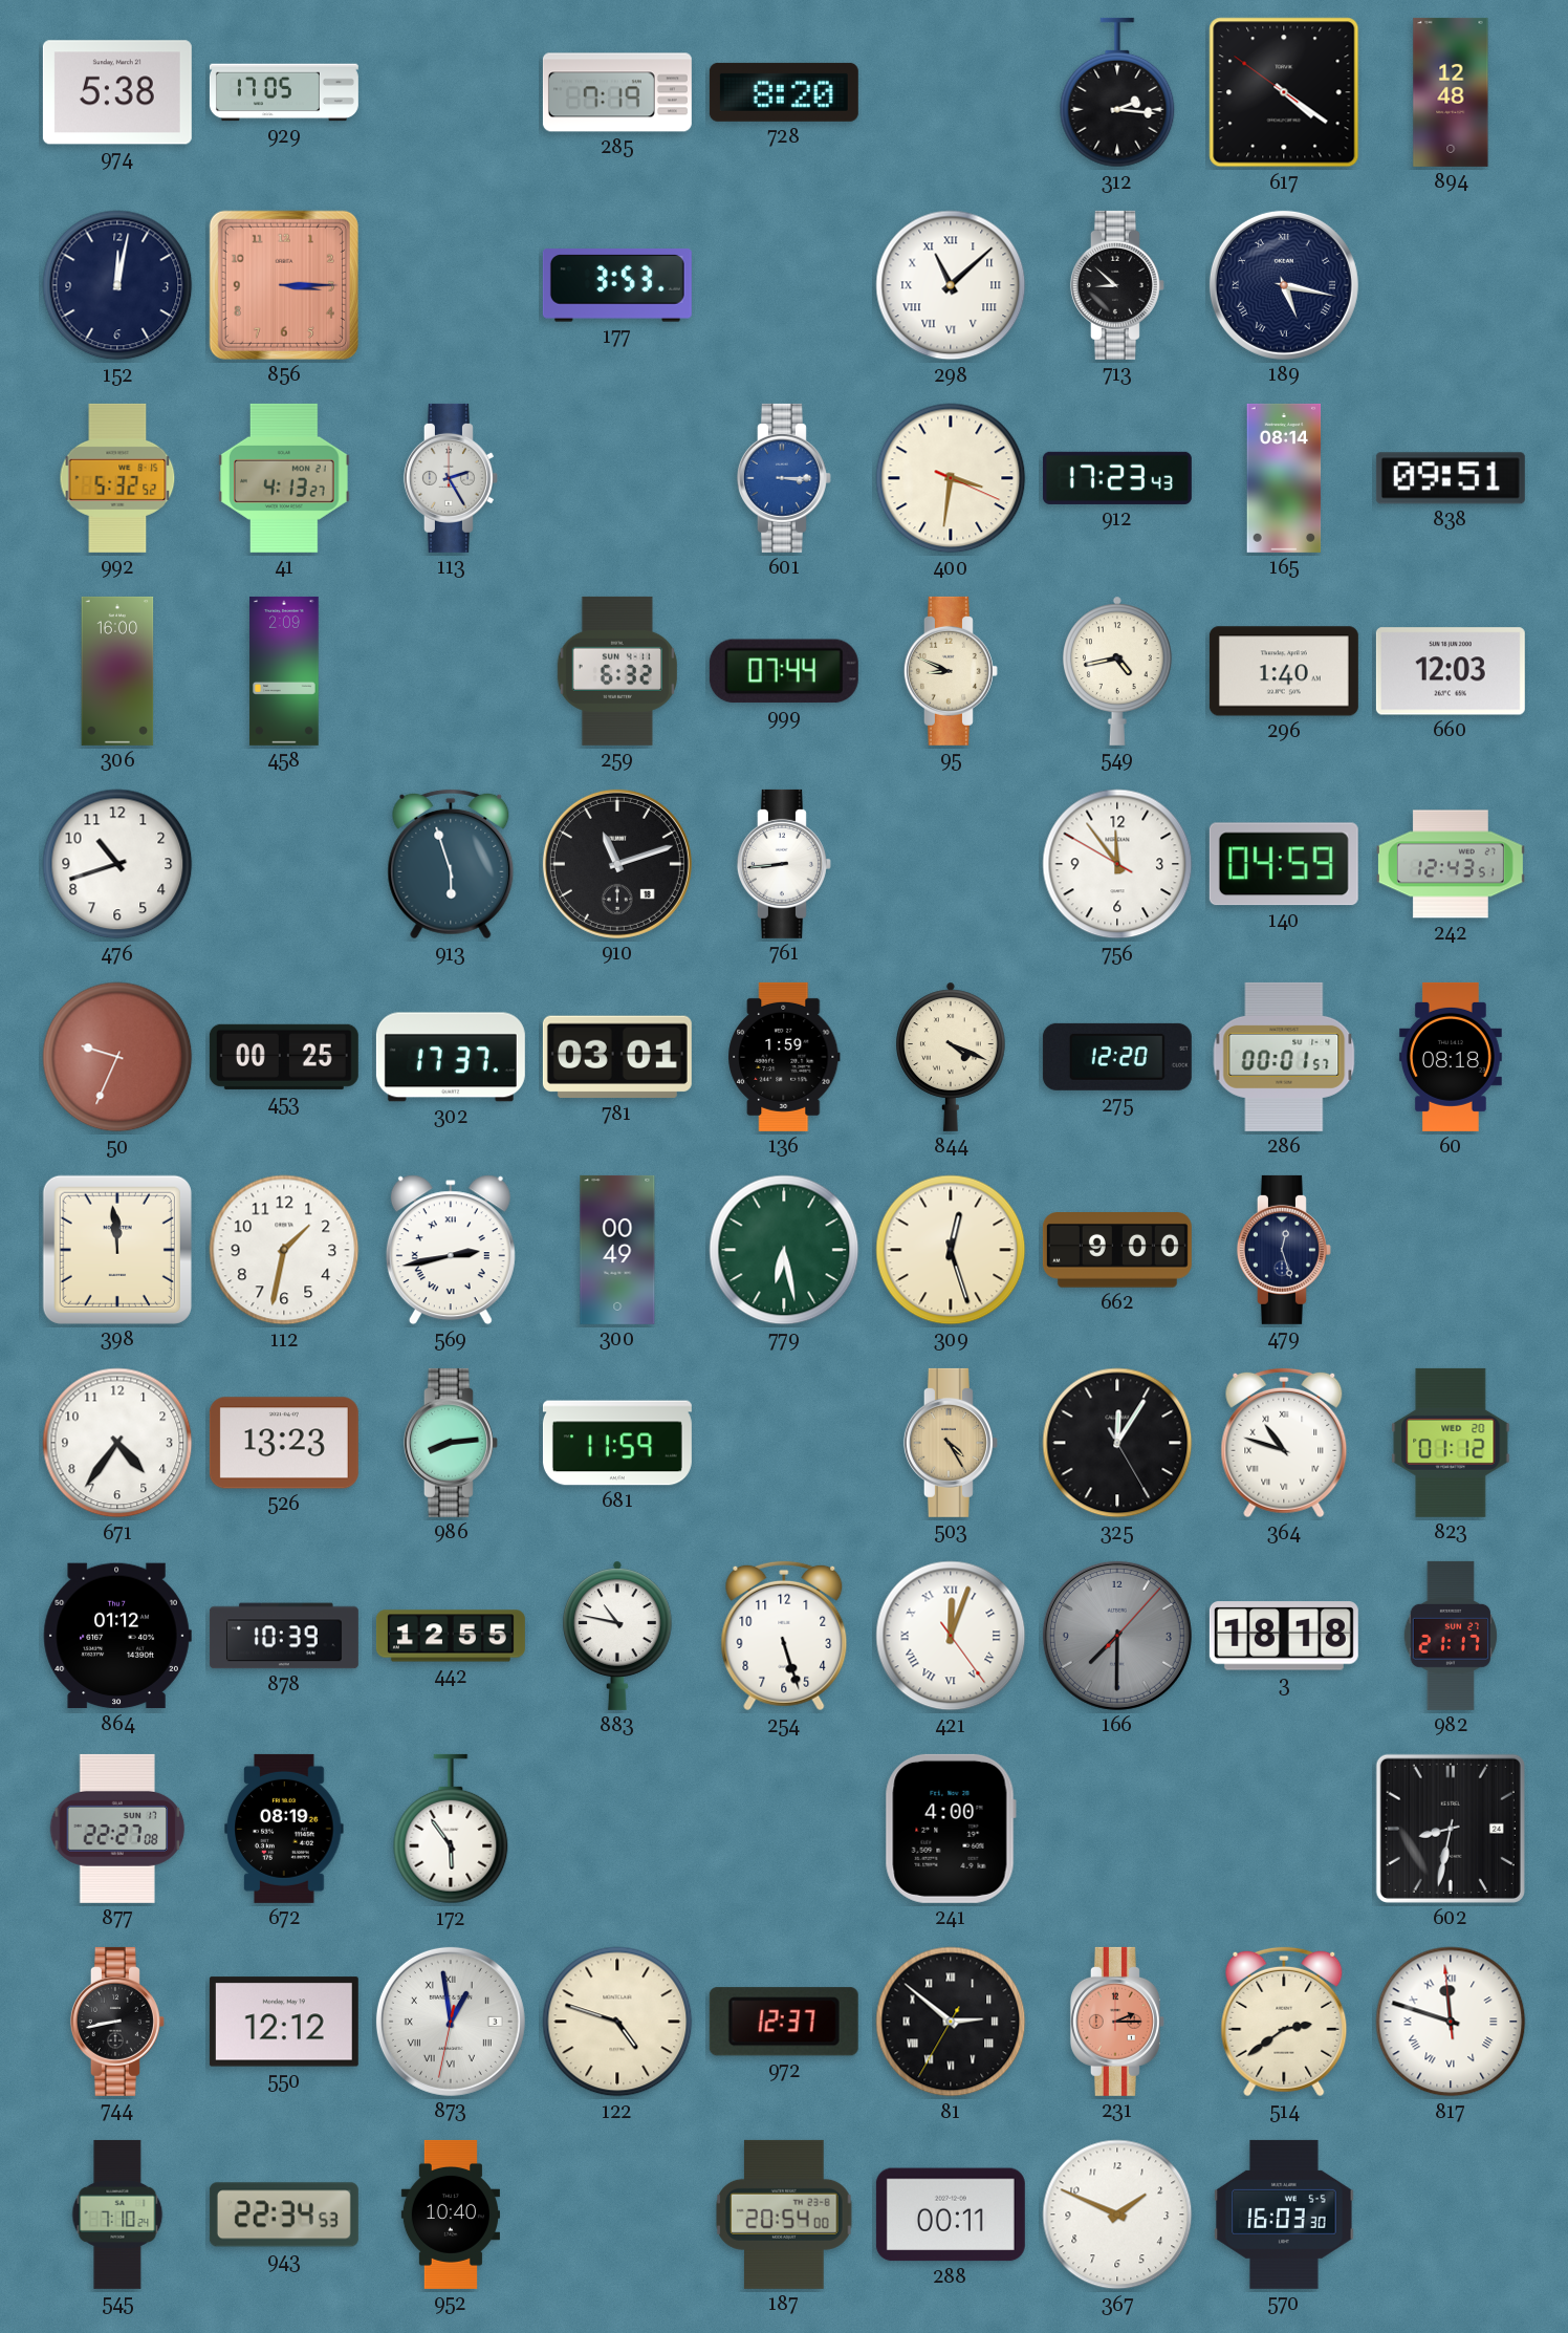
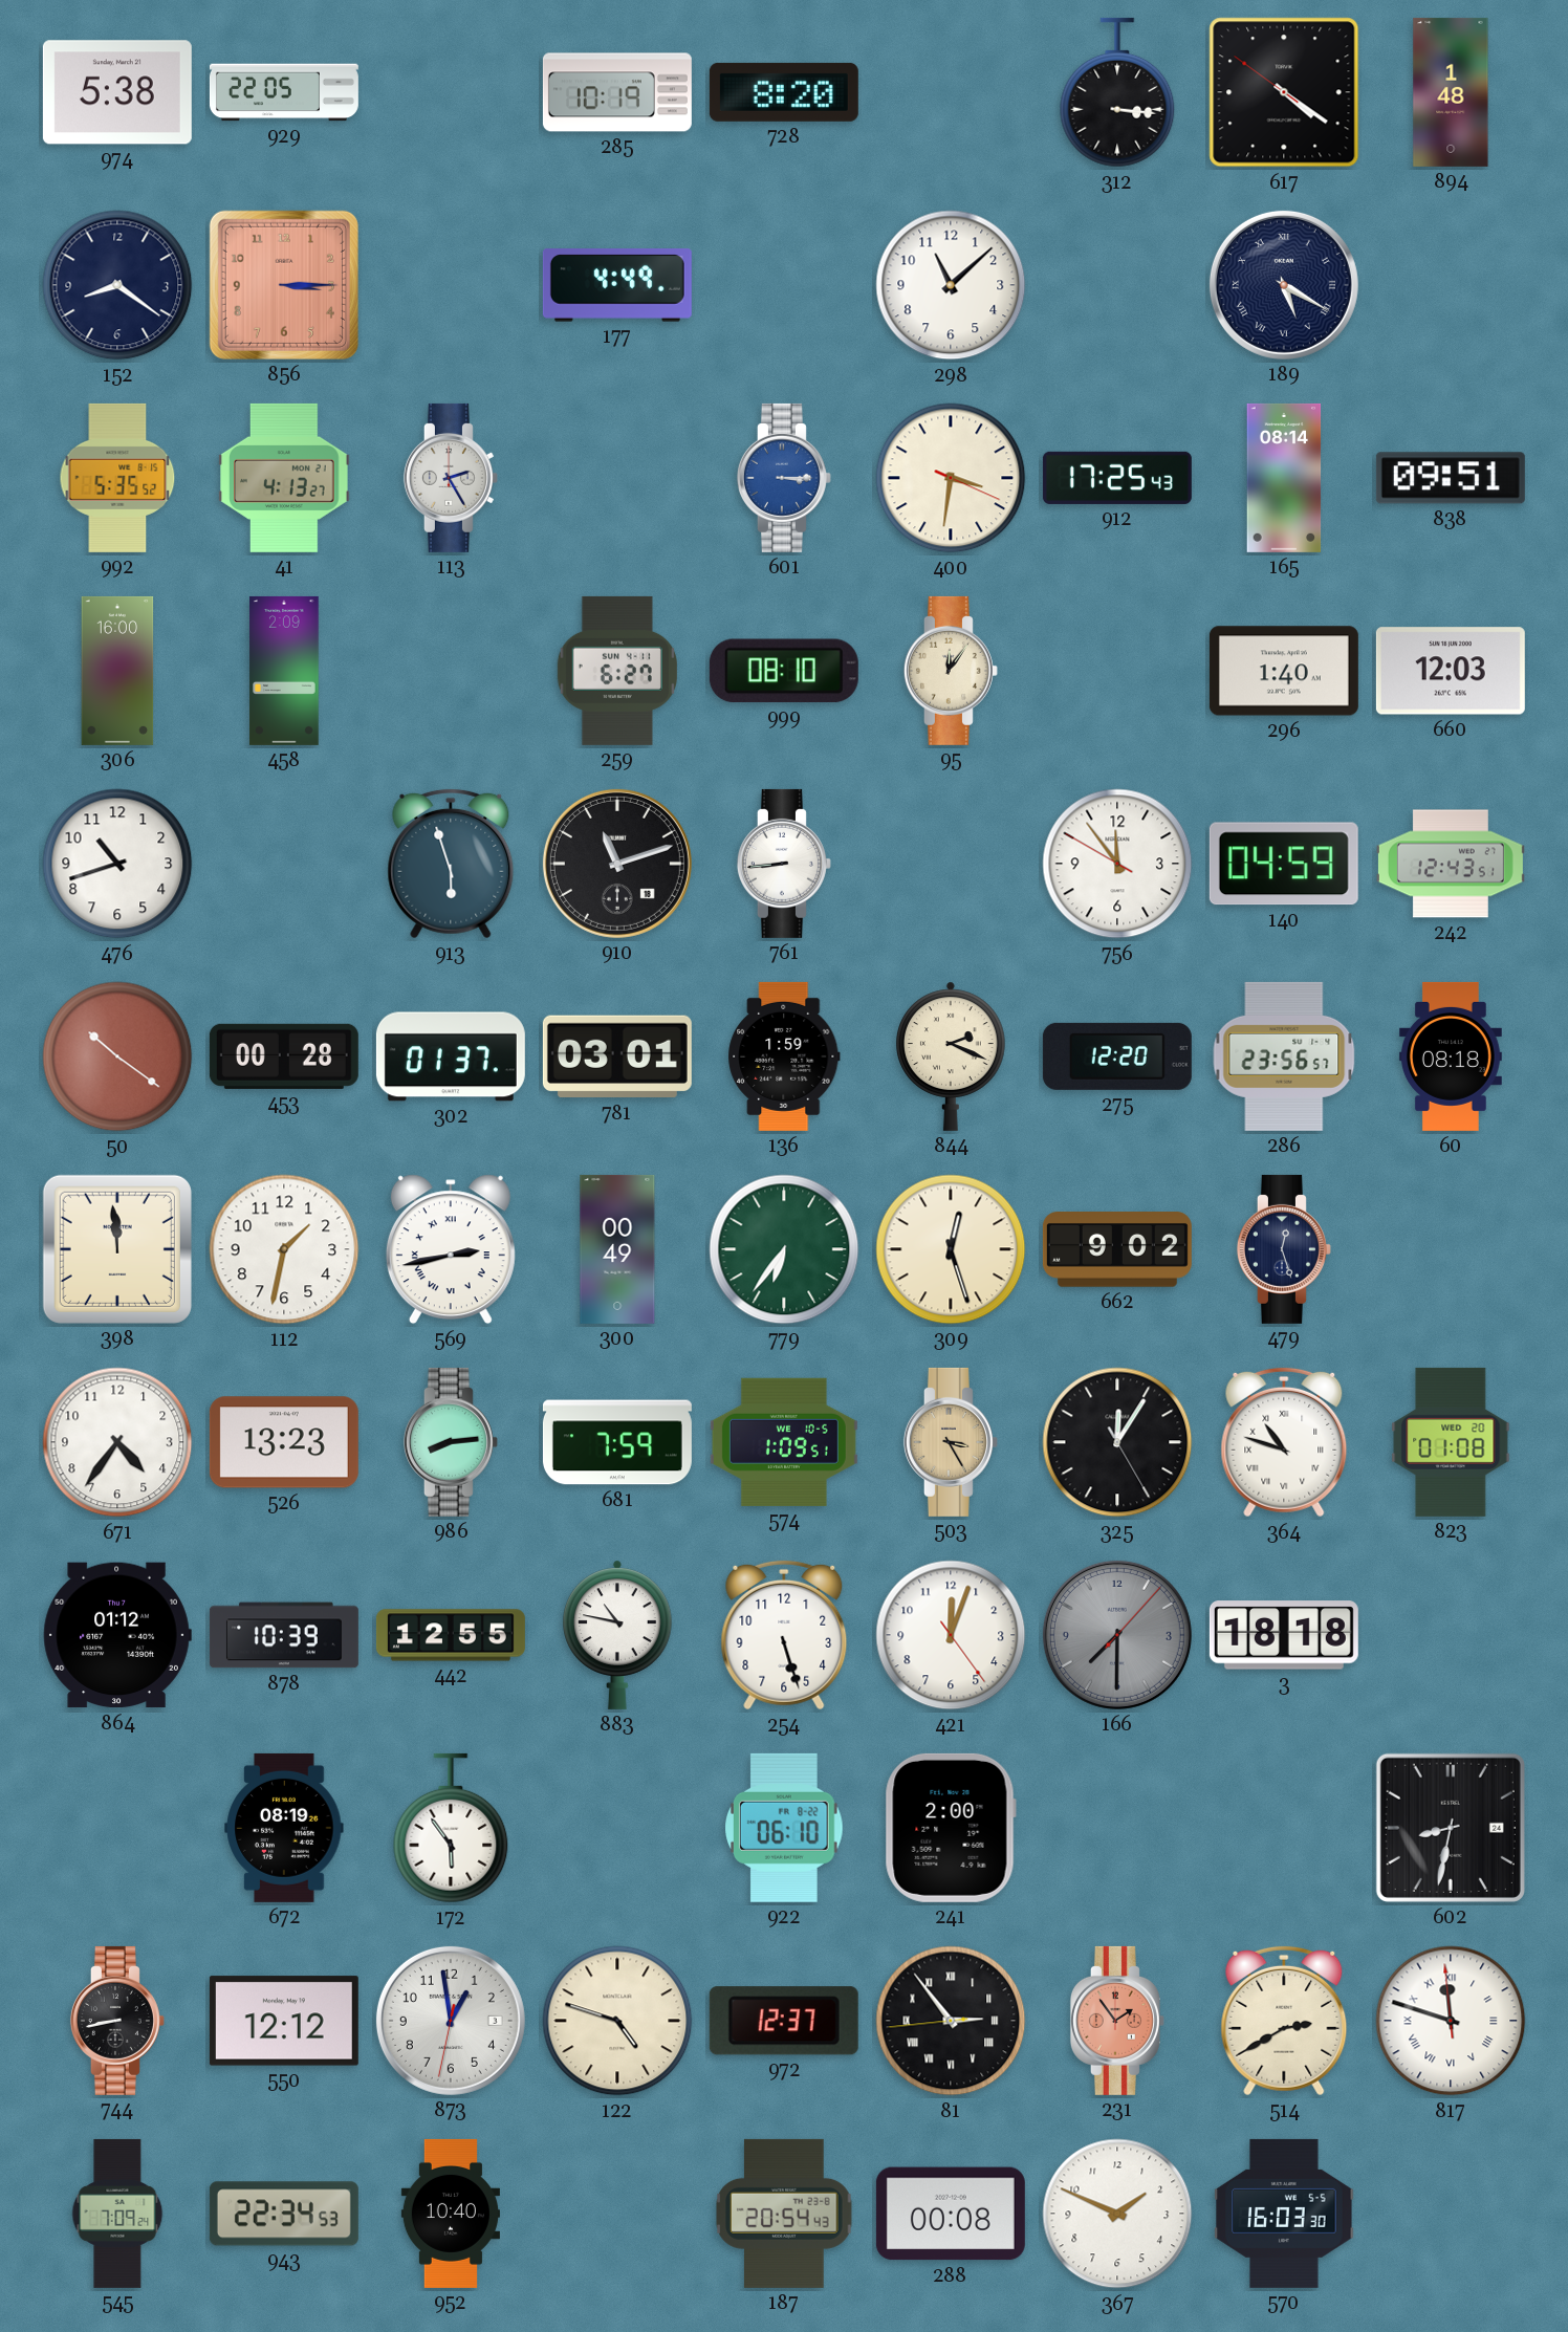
929: 17:05 -> 22:05
285: 7:19 -> 10:19
312: 2:16 -> 3:16
894: 12:48 -> 1:48
152: 12:02 -> 8:21
177: 3:53 -> 4:49
298 numerals: Roman -> Arabic
713: 8:52 -> none
189: 5:17 -> 5:20
992: 5:32 -> 5:35
912: 17:23 -> 17:25
259: 6:32 -> 6:27
999: 07:44 -> 08:10
95: 8:49 -> 12:06
549: 4:43 -> none
50: 9:34 -> 10:21
453: 00:25 -> 00:28
302: 17:37 -> 01:37
844: 4:19 -> 2:19
286: 00:01 -> 23:56
779: 6:28 -> 6:36
662: 9:00 -> 9:02
681: 11:59 -> 7:59
574: none -> 1:09
503: 4:25 -> 3:25
823: 01:12 -> 01:08
421 numerals: Roman -> Arabic
982: 21:17 -> none
877: 22:27 -> none
922: none -> 06:10
241: 4:00 -> 2:00
873 numerals: Roman -> Arabic
81: 2:51 -> 2:53
231: 2:15 -> 1:54
514: 2:39 -> 2:40
545: 7:10 -> 7:09
187: 20:54:00 -> 20:54:43
288: 00:11 -> 00:08
